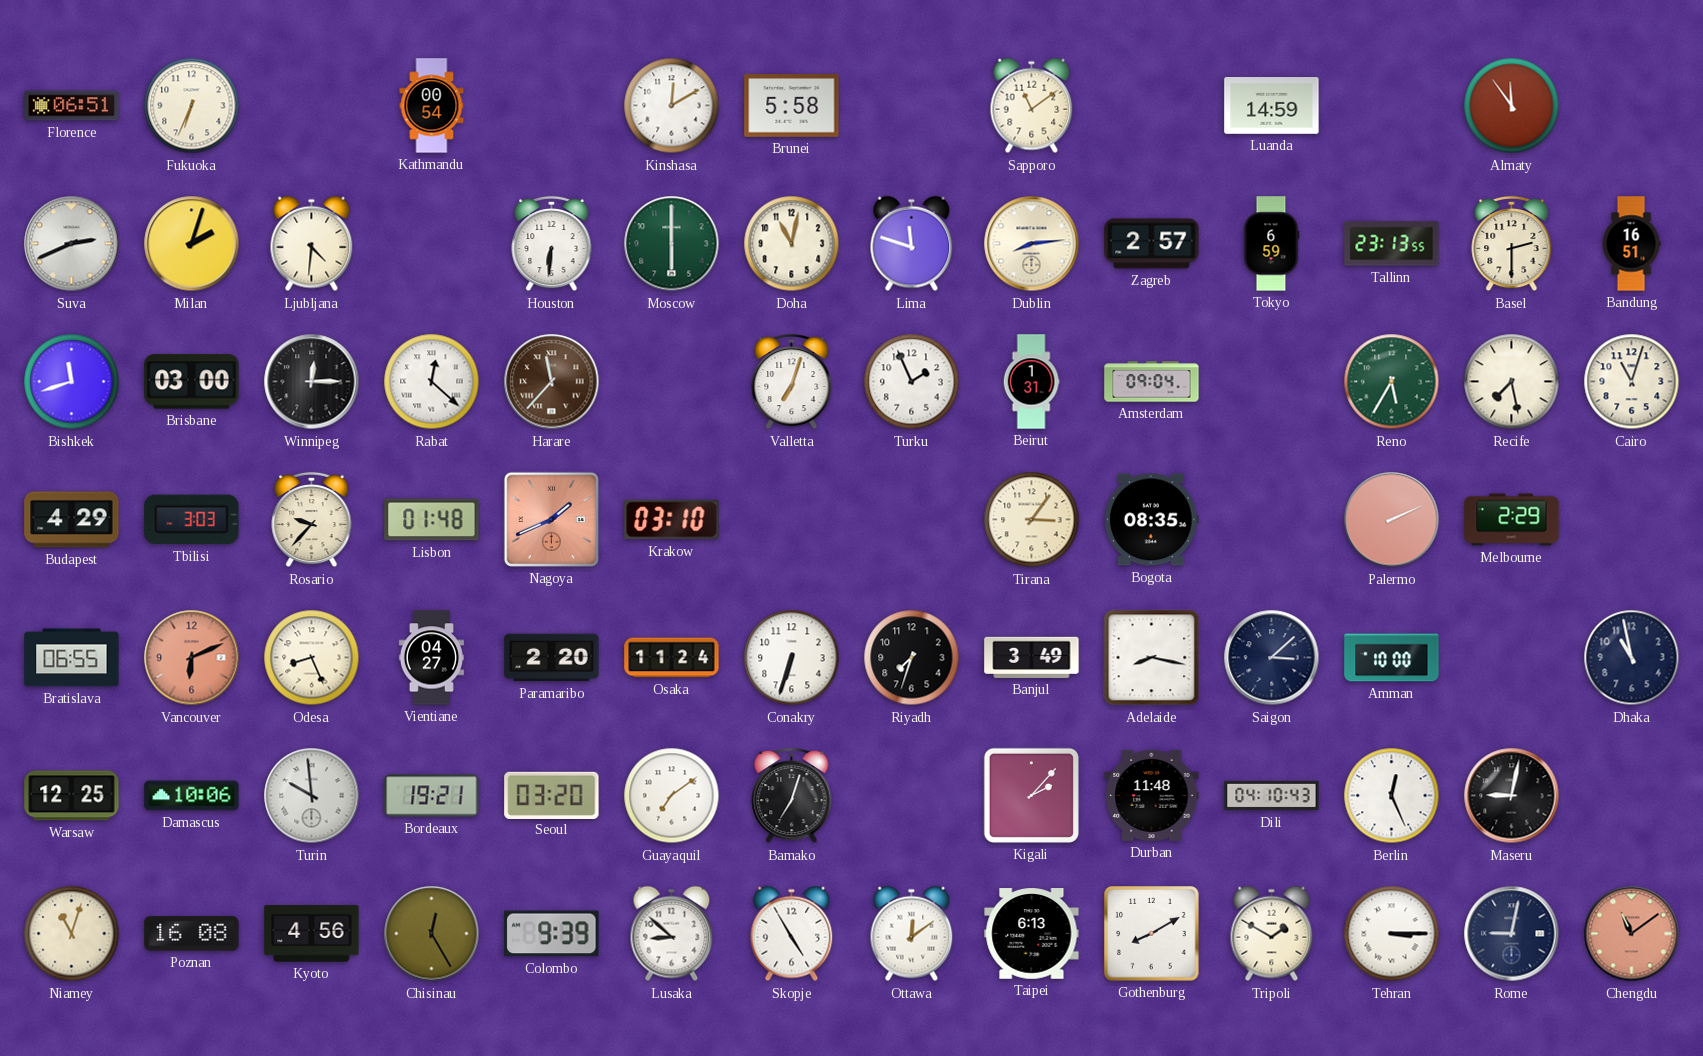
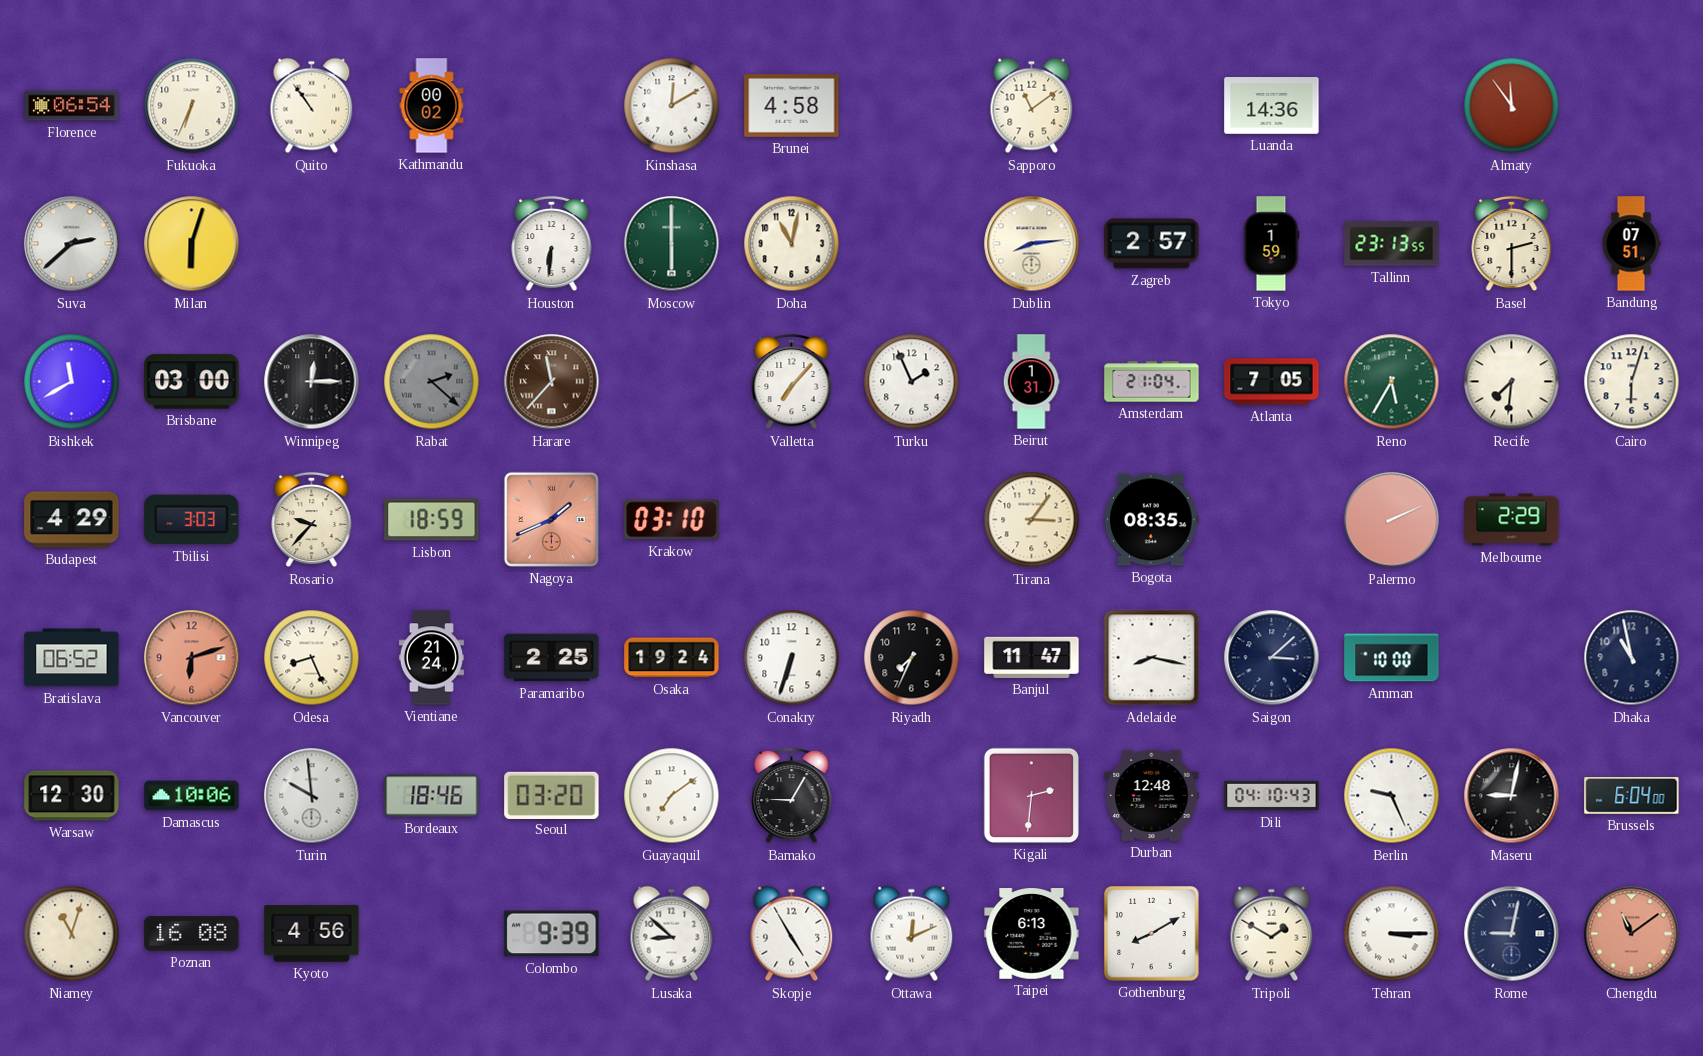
Florence: 06:51 -> 06:54
Quito: none -> 10:54
Kathmandu: 00:54 -> 00:02
Brunei: 5:58 -> 4:58
Luanda: 14:59 -> 14:36
Suva: 2:41 -> 2:38
Milan: 2:03 -> 6:03
Ljubljana: 4:31 -> none
Lima: 11:48 -> none
Tokyo: 6:59 -> 1:59
Bandung: 16:51 -> 07:51
Bishkek: 11:42 -> 11:40
Rabat: 12:22 -> 2:22
Rabat dial: white -> grey
Valletta: 7:03 -> 7:07
Amsterdam: 09:04 -> 21:04
Atlanta: none -> 7:05
Recife: 7:28 -> 7:31
Cairo: 11:03 -> 6:03
Lisbon: 01:48 -> 18:59
Bratislava: 06:55 -> 06:52
Vancouver: 6:11 -> 6:12
Vientiane: 04:27 -> 21:24
Paramaribo: 2:20 -> 2:25
Osaka: 11:24 -> 19:24
Riyadh: 7:33 -> 7:34
Banjul: 3:49 -> 11:47
Warsaw: 12:25 -> 12:30
Bordeaux: 19:21 -> 18:46
Bamako: 7:03 -> 9:05
Kigali: 2:07 -> 2:31
Durban: 11:48 -> 12:48
Berlin: 12:26 -> 9:26
Brussels: none -> 6:04
Chisinau: 12:25 -> none
Ottawa: 12:09 -> 12:11
